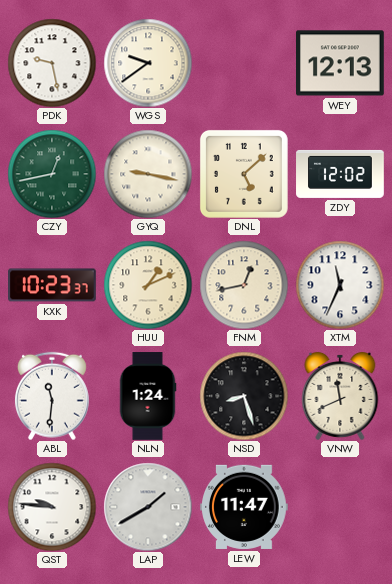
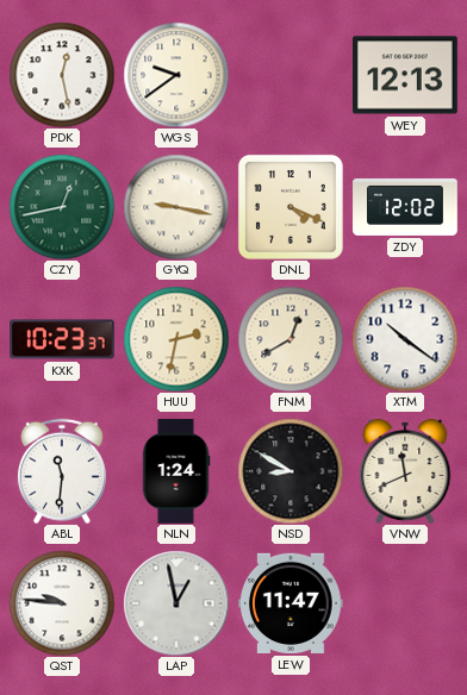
PDK: 9:28 -> 12:28
DNL: 5:08 -> 4:19
HUU: 1:11 -> 2:32
FNM: 12:43 -> 12:40
XTM: 11:34 -> 10:21
NSD: 8:27 -> 8:50
LAP: 1:40 -> 12:58
